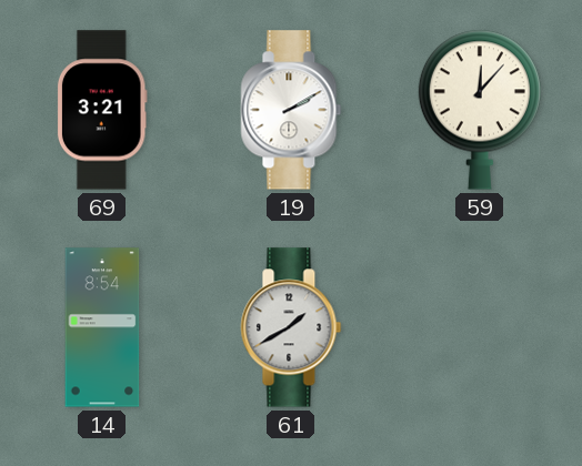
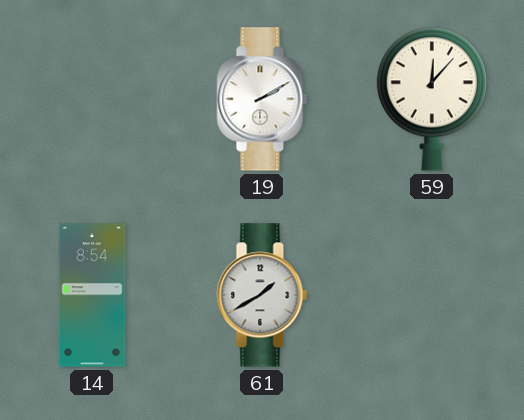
69: 3:21 -> none
